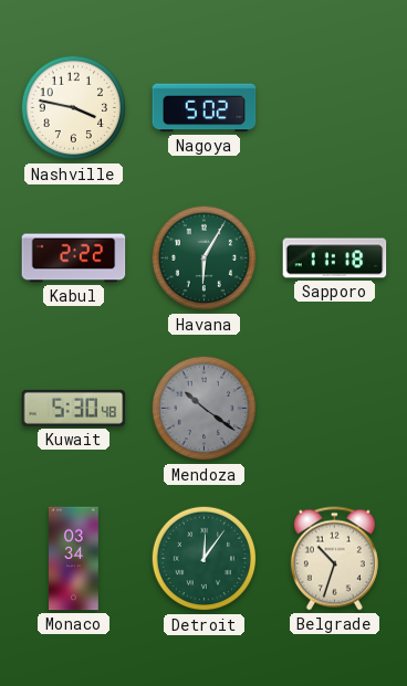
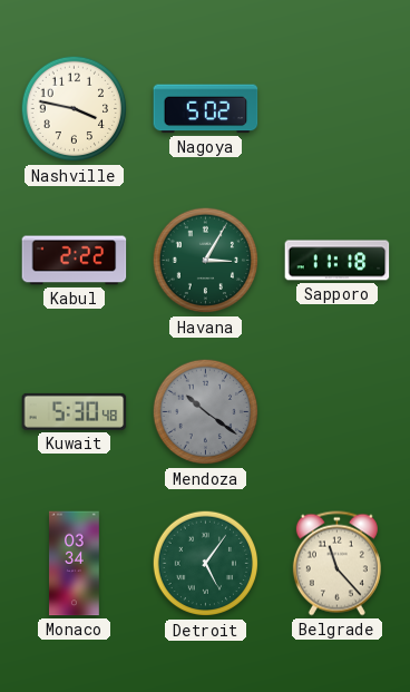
Havana: 6:05 -> 3:05
Detroit: 12:06 -> 5:06
Belgrade: 10:33 -> 11:23
